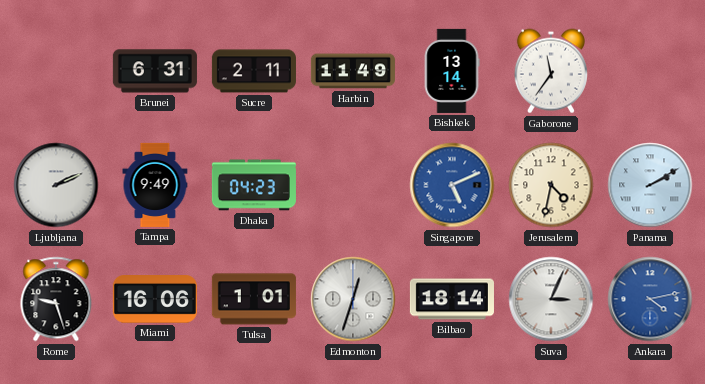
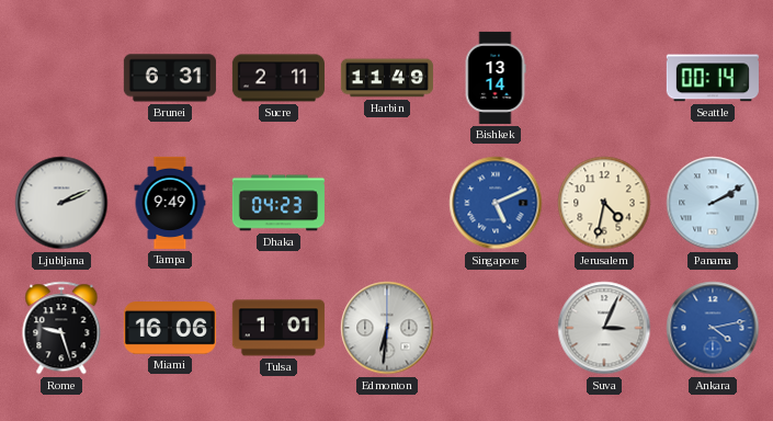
Gaborone: 11:36 -> none
Seattle: none -> 00:14
Edmonton: 12:33 -> 6:31
Bilbao: 18:14 -> none
